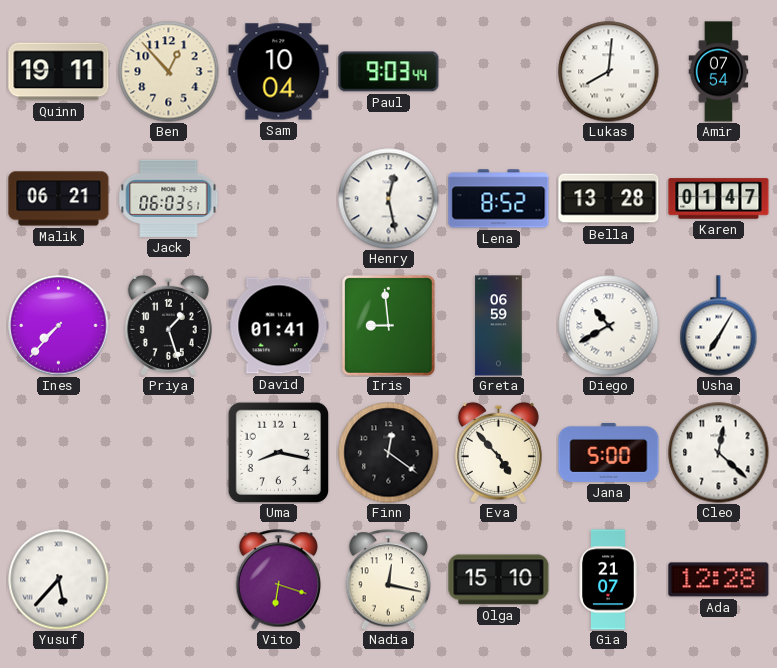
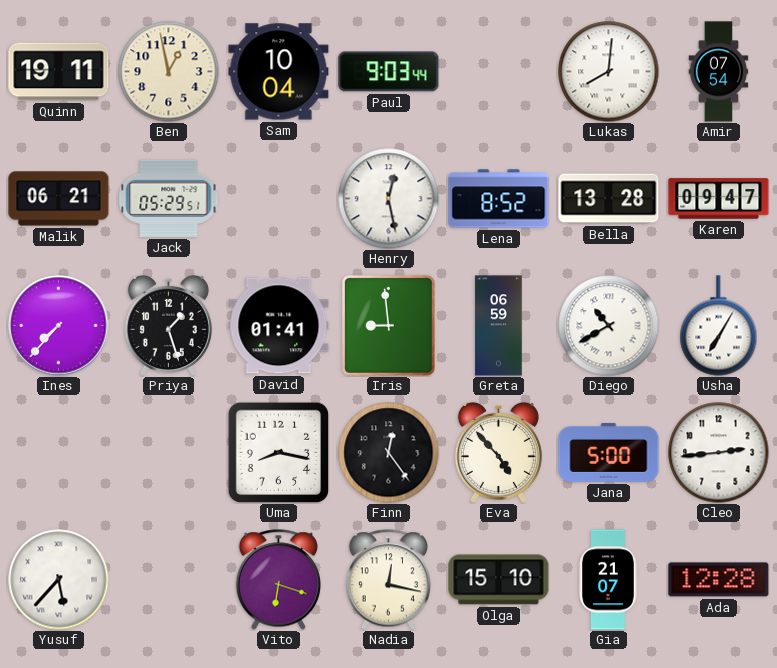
Ben: 12:53 -> 12:58
Jack: 06:03 -> 05:29
Karen: 01:47 -> 09:47
Finn: 12:21 -> 12:24
Cleo: 12:22 -> 2:44
